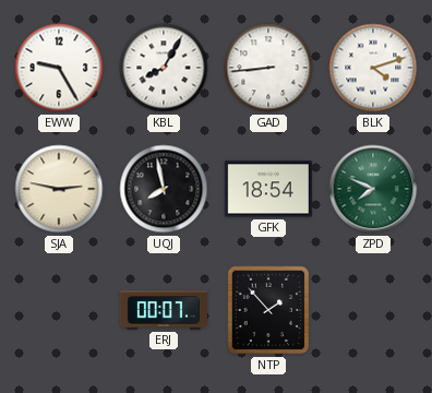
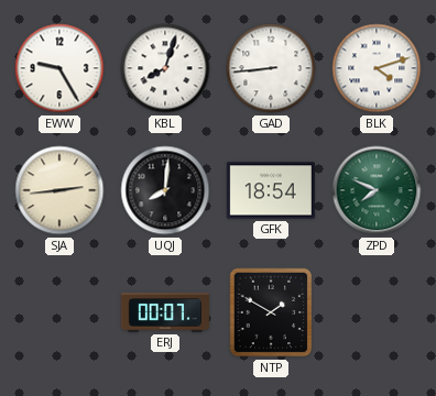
KBL: 8:05 -> 8:03
SJA: 2:47 -> 2:44
UQJ: 7:58 -> 8:01
NTP: 1:53 -> 1:50
